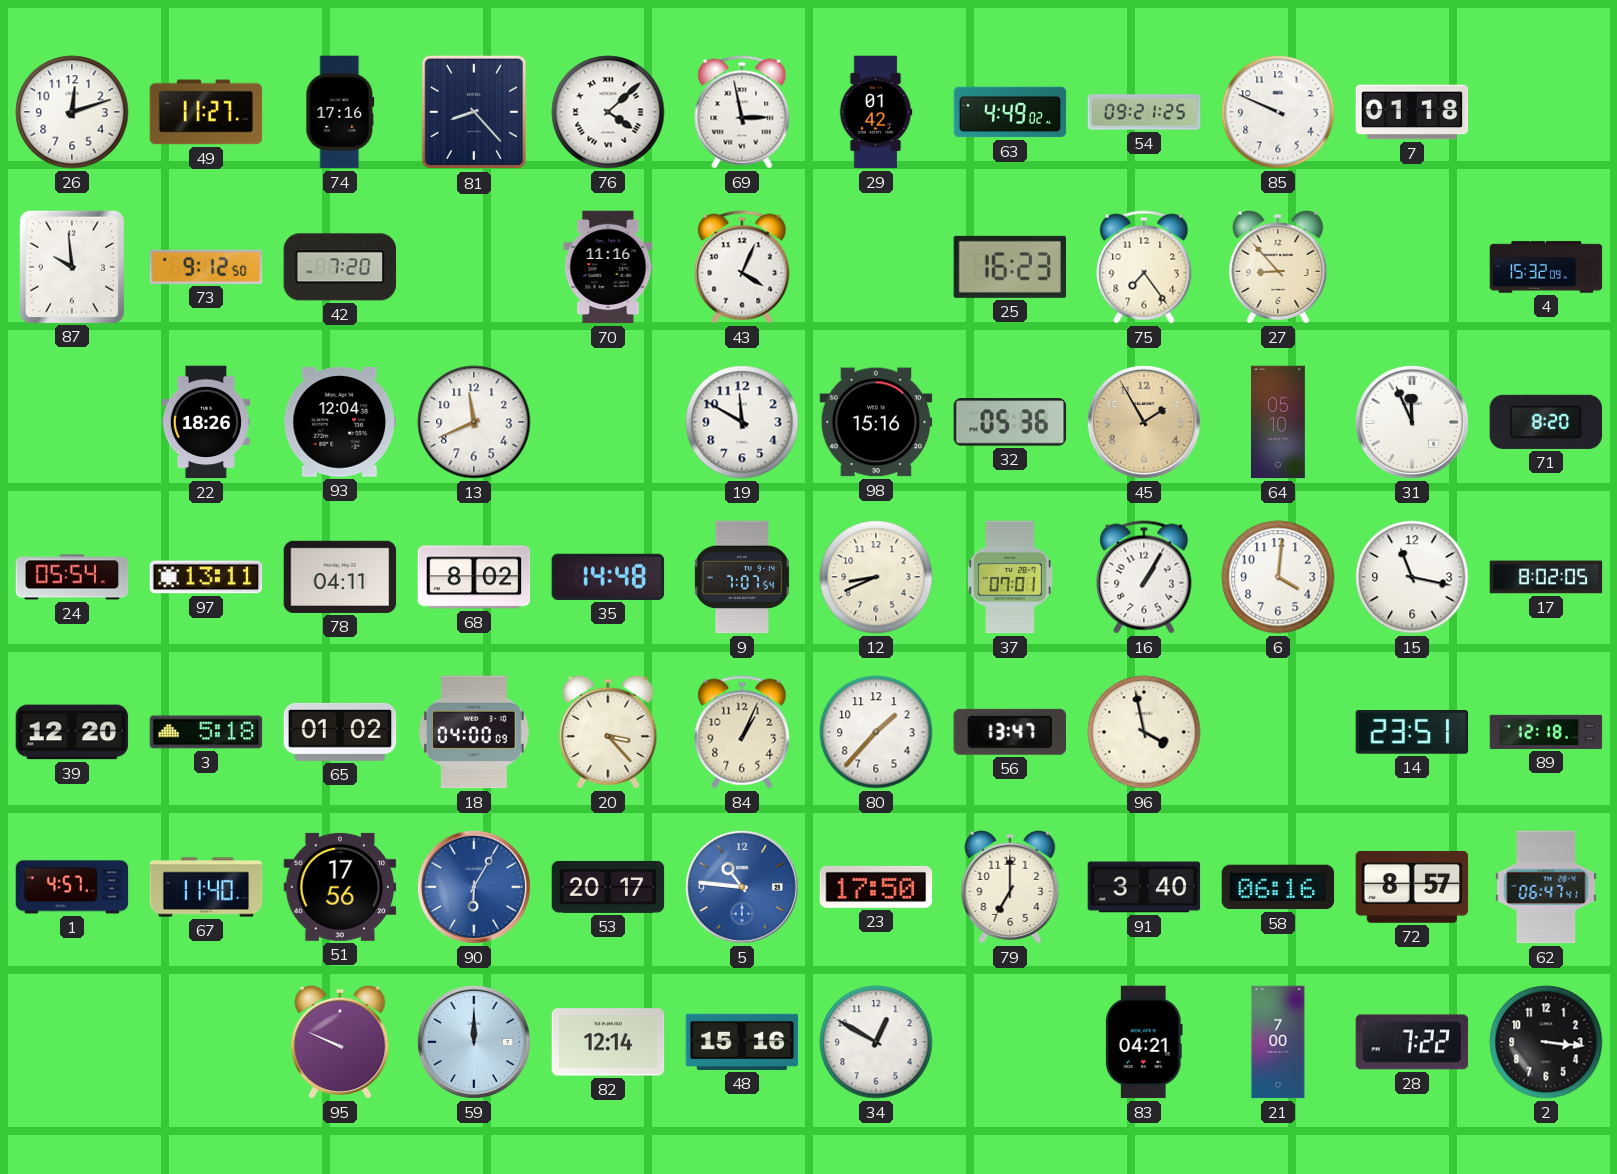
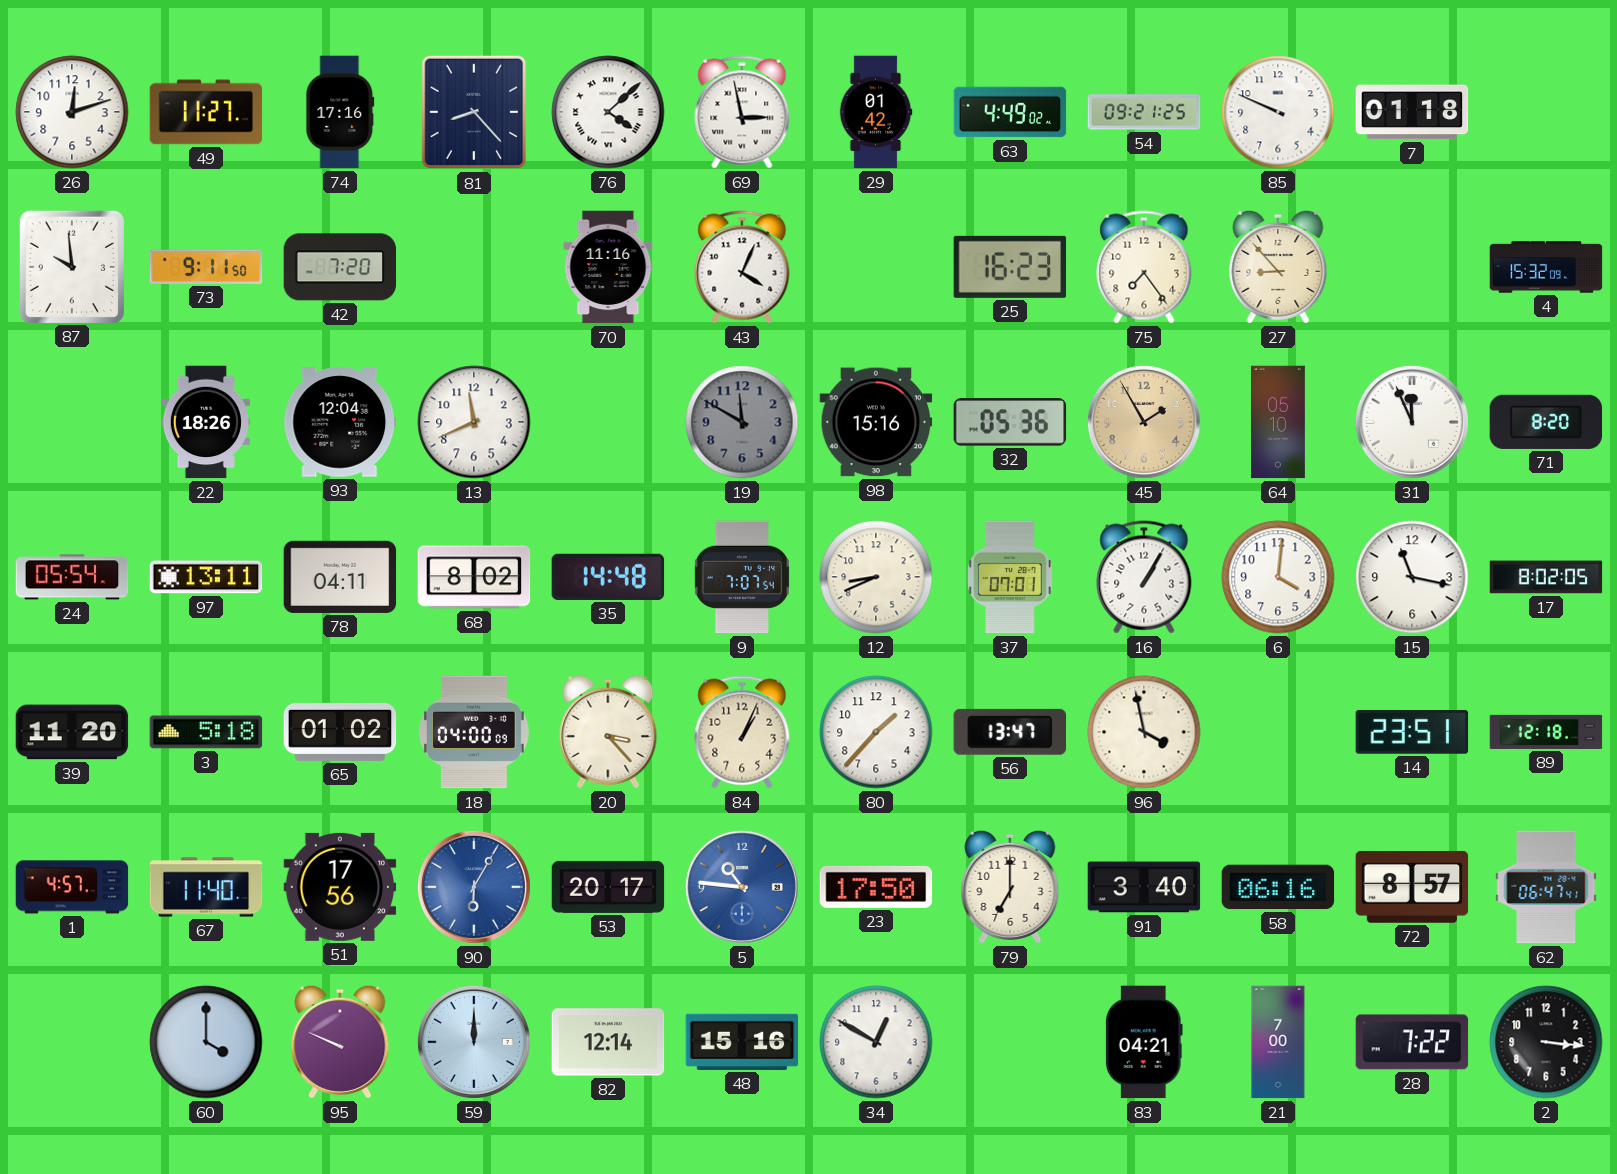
73: 9:12 -> 9:11
19 dial: white -> grey
39: 12:20 -> 11:20
60: none -> 4:00
